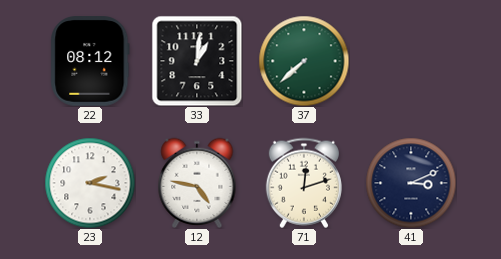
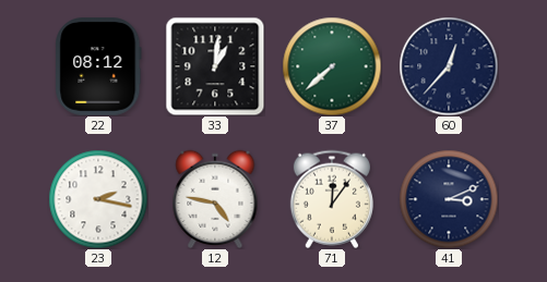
60: none -> 12:37
71: 12:12 -> 12:06
